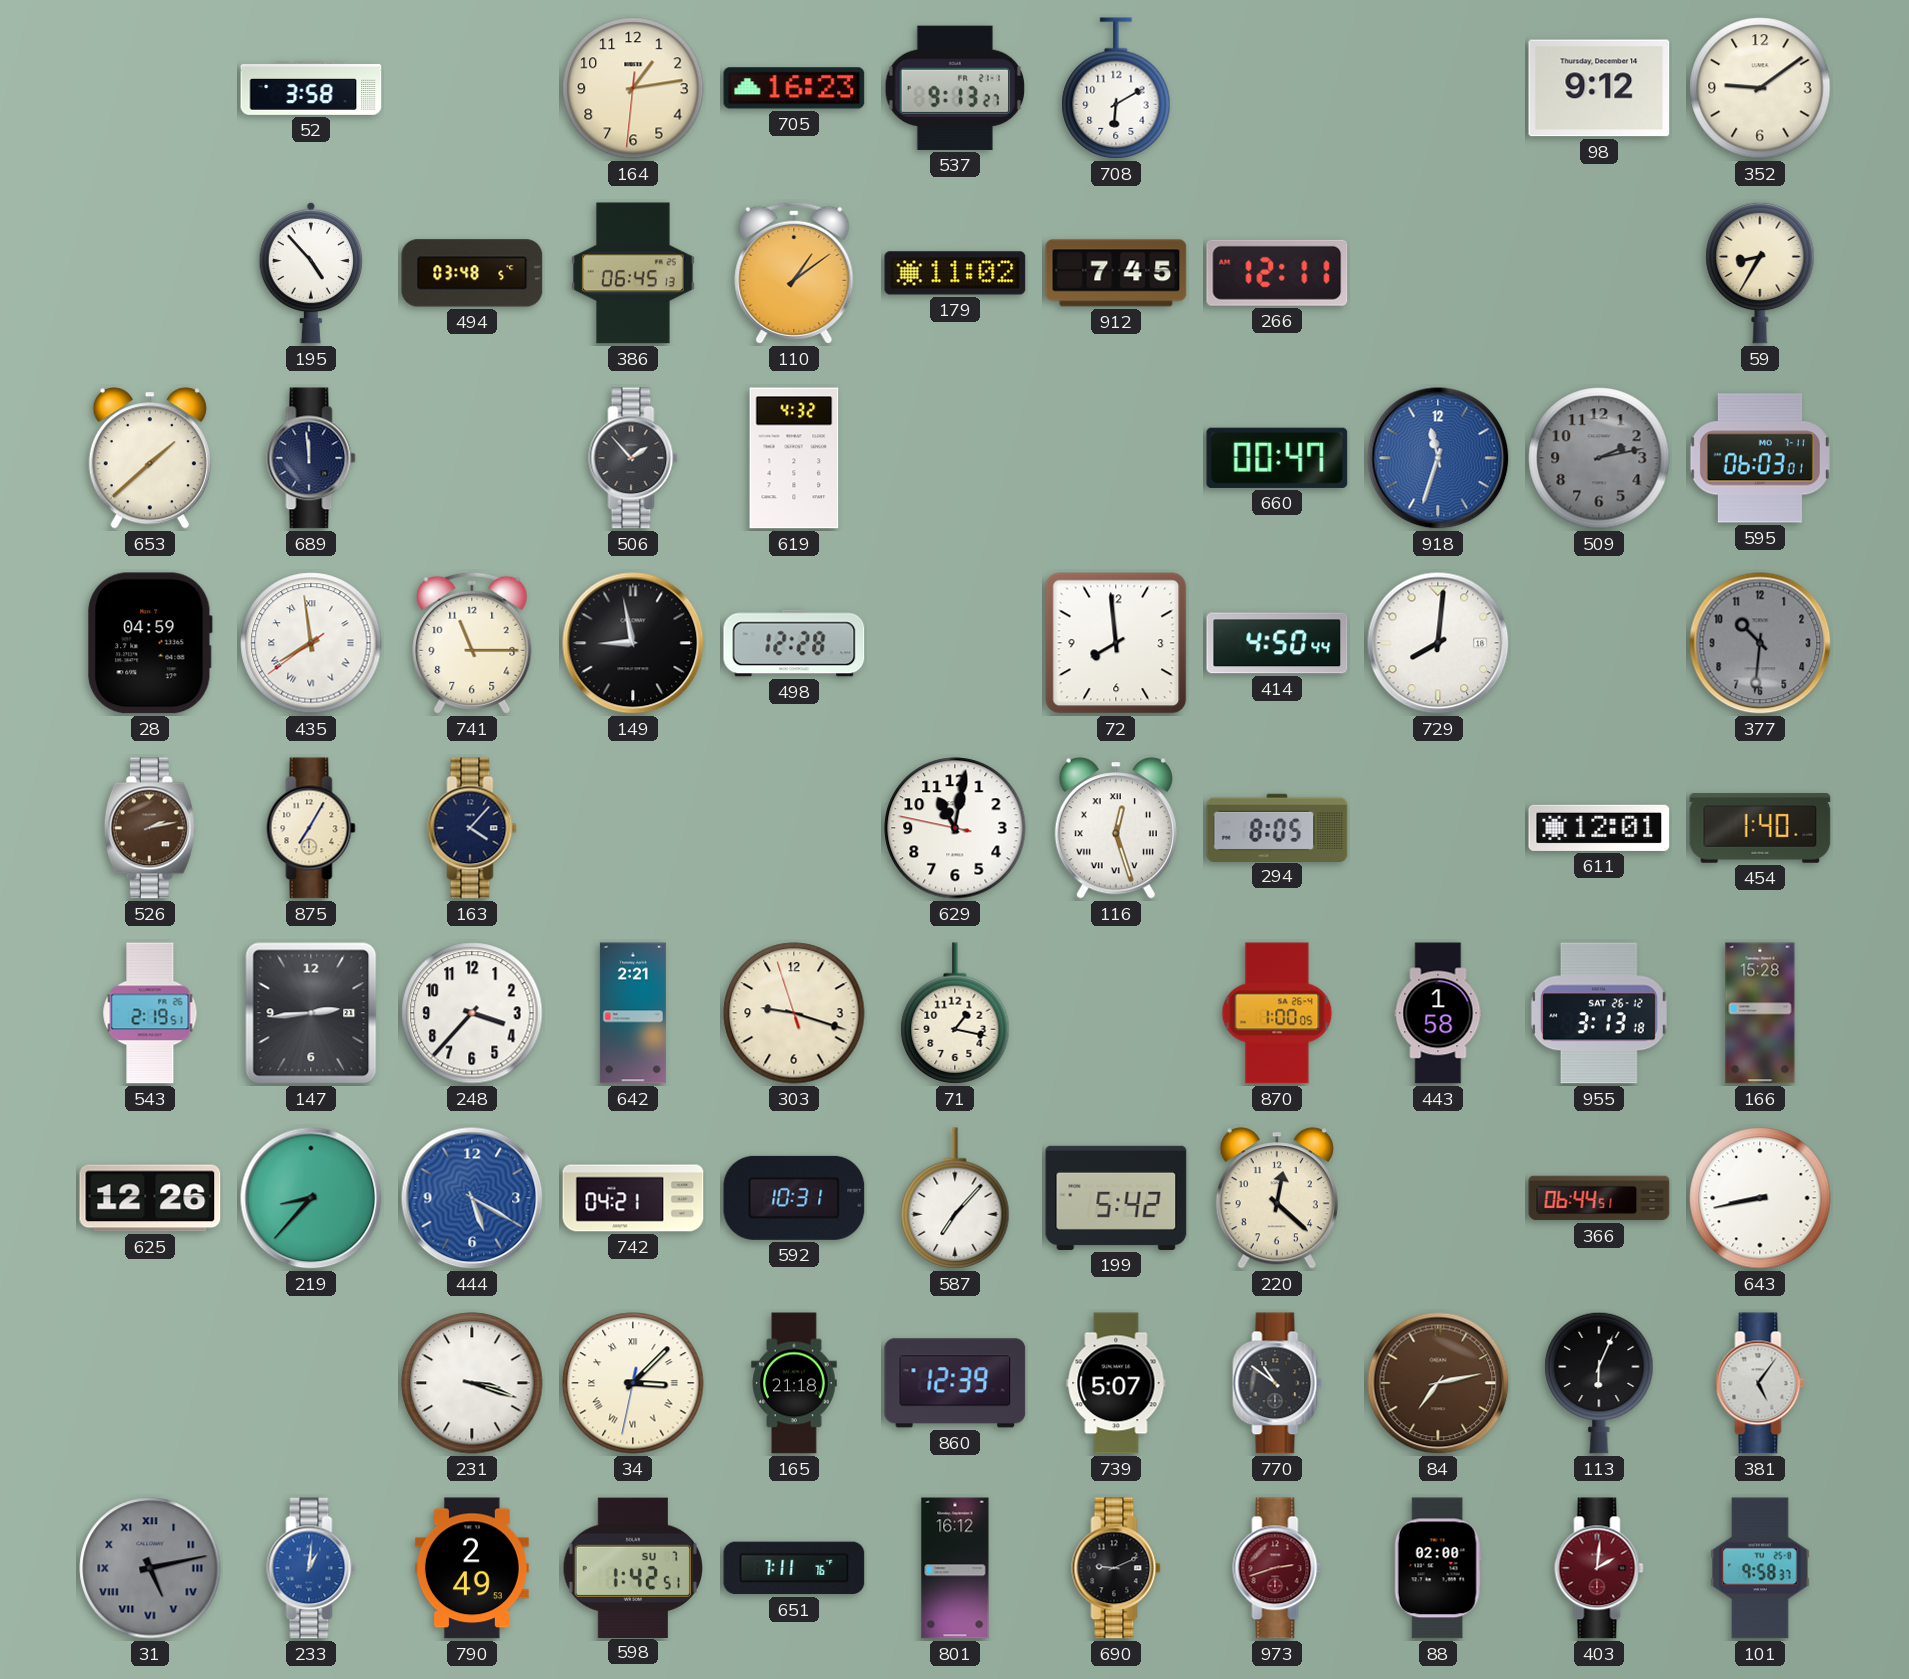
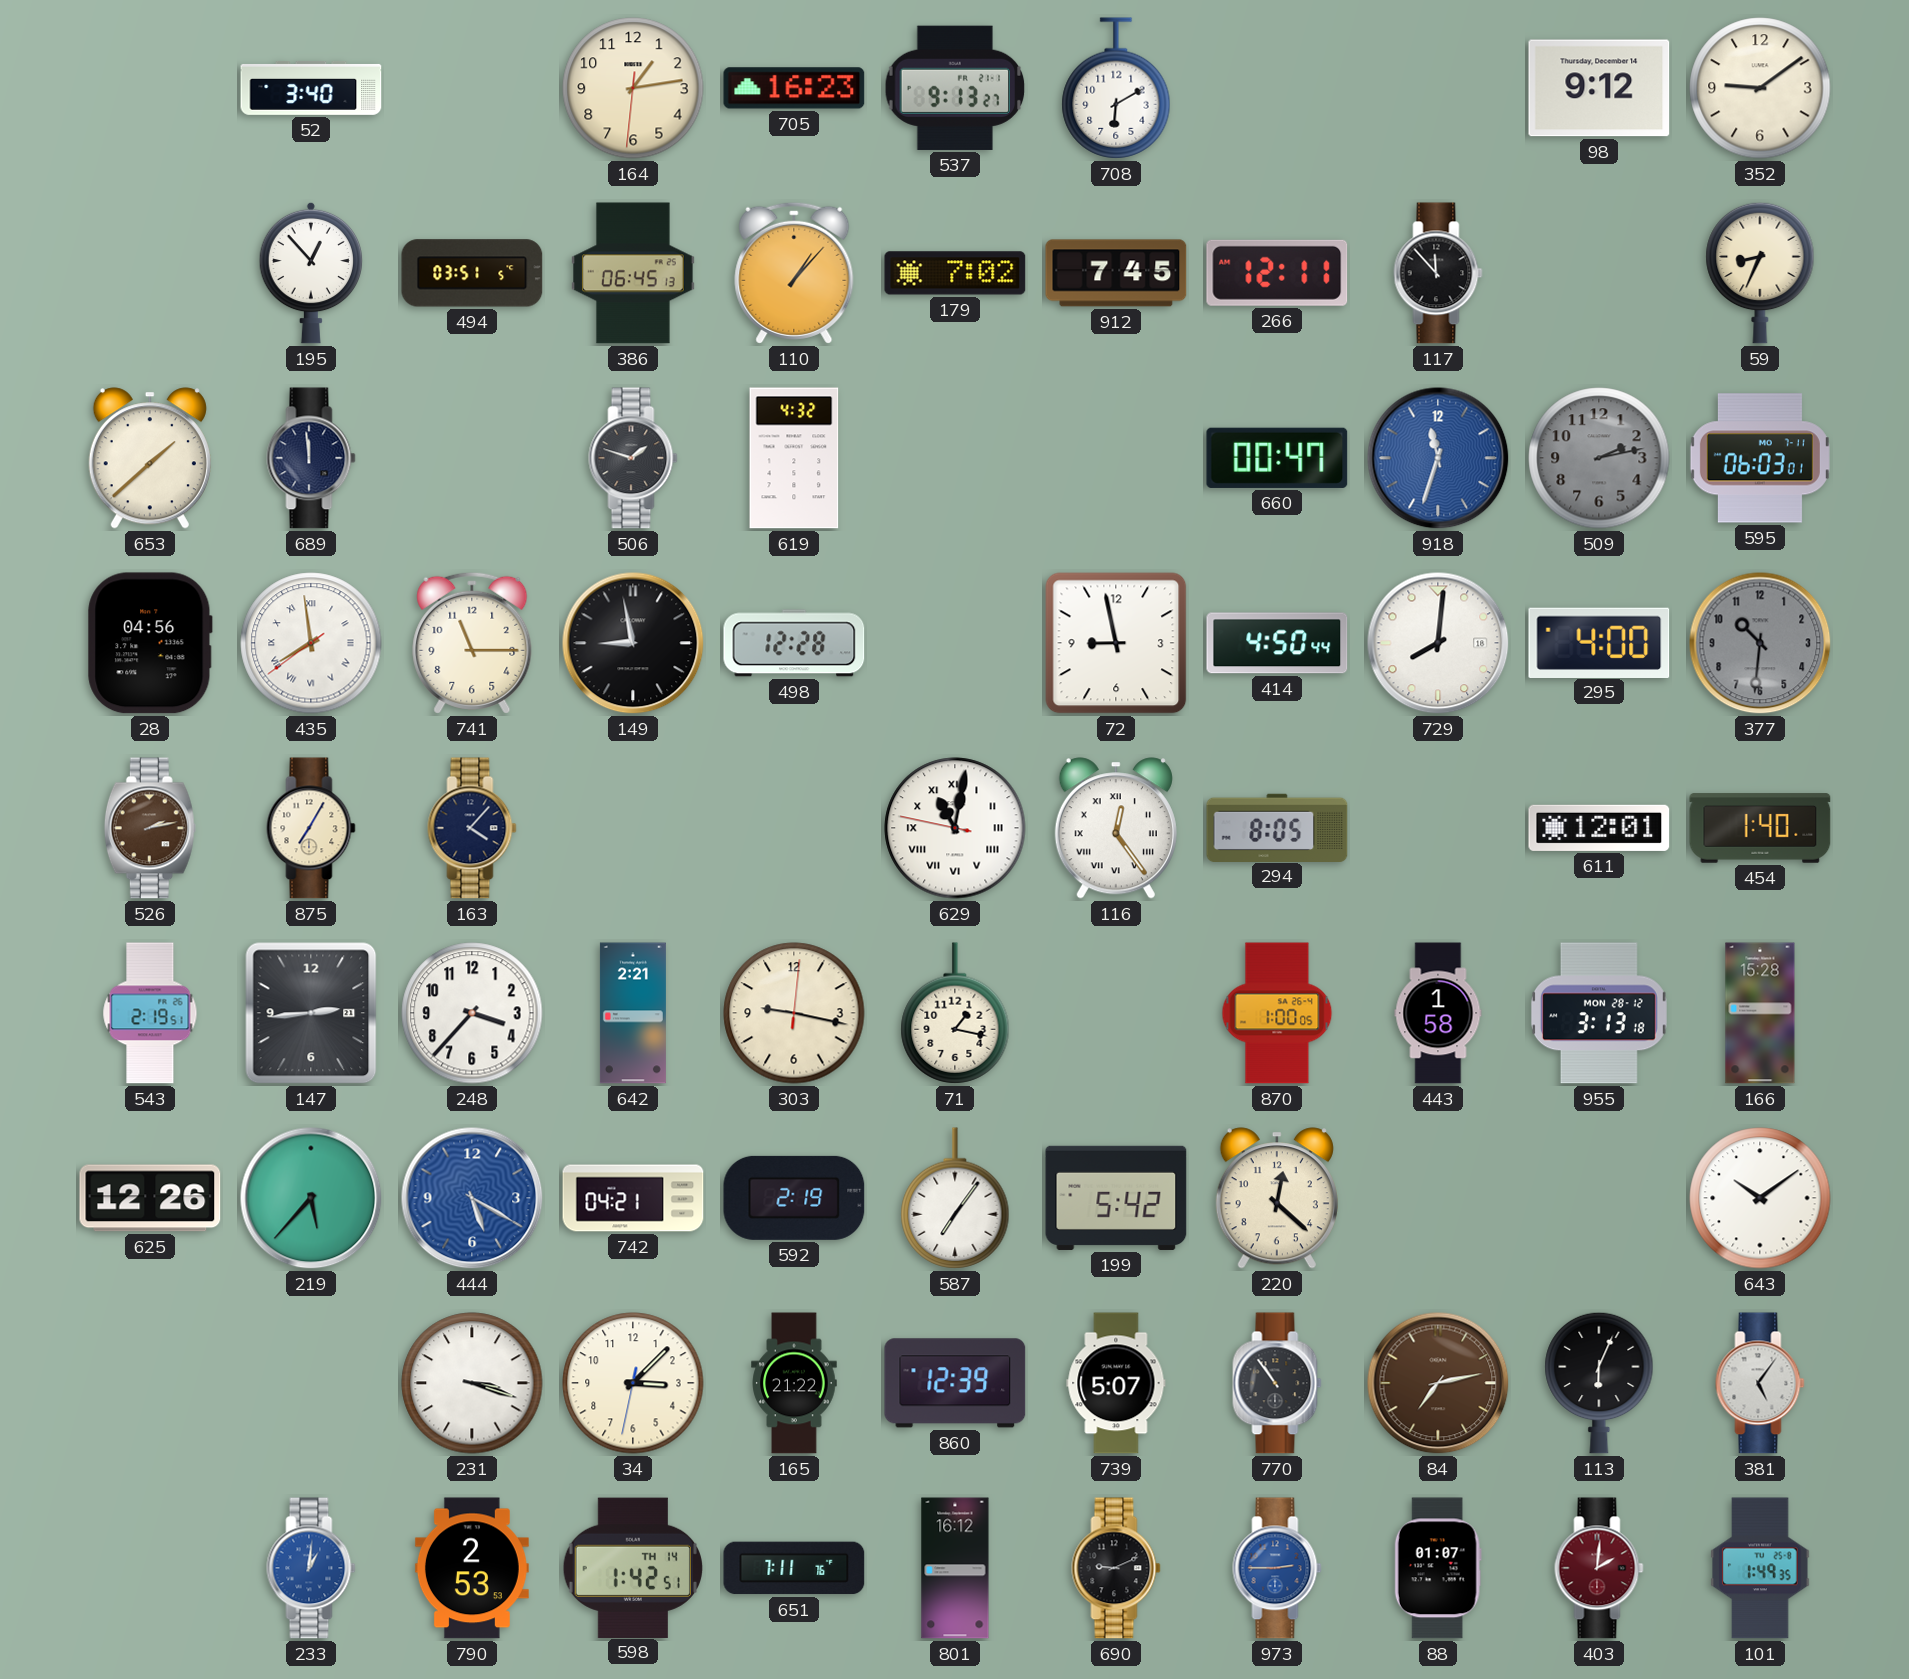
52: 3:58 -> 3:40
195: 4:53 -> 12:53
494: 03:48 -> 03:51
110: 1:09 -> 1:07
179: 11:02 -> 7:02
117: none -> 11:53
59: 8:35 -> 8:34
506: 1:53 -> 1:48
28: 04:59 -> 04:56
72: 7:59 -> 8:58
295: none -> 4:00
629 numerals: Arabic -> Roman
116: 12:27 -> 12:24
303: 9:17:57 -> 9:17:01
955 date: SAT 26-12 -> MON 28-12
219: 8:37 -> 5:37
592: 10:31 -> 2:19
587: 7:07 -> 7:06
366: 06:44 -> none
643: 8:43 -> 10:09
34 numerals: Roman -> Arabic
165: 21:18 -> 21:22
770: 10:51 -> 10:54
31: 5:13 -> none
790: 2:49 -> 2:53
598 date: SU 7 -> TH 14
973: 2:42 -> 2:45
973 dial: burgundy -> blue
88: 02:00 -> 01:07
101: 9:58 -> 1:49
